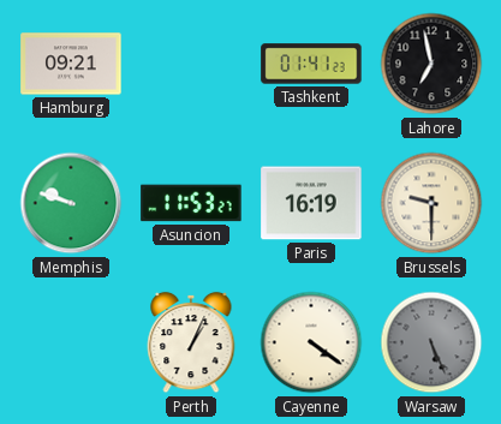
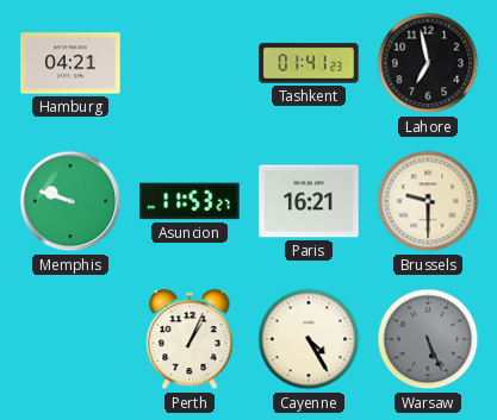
Hamburg: 09:21 -> 04:21
Paris: 16:19 -> 16:21
Cayenne: 4:21 -> 4:25
